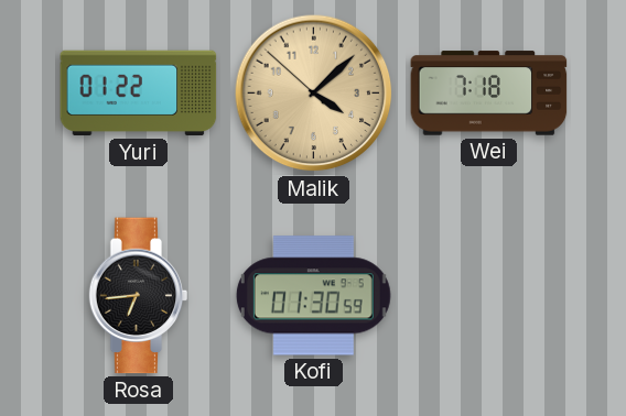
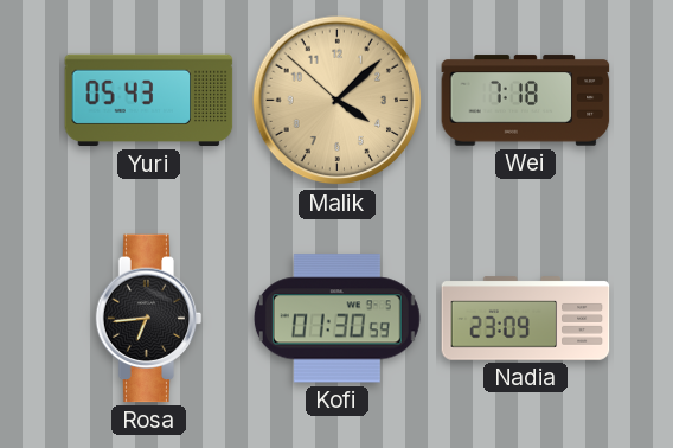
Yuri: 01:22 -> 05:43
Nadia: none -> 23:09
